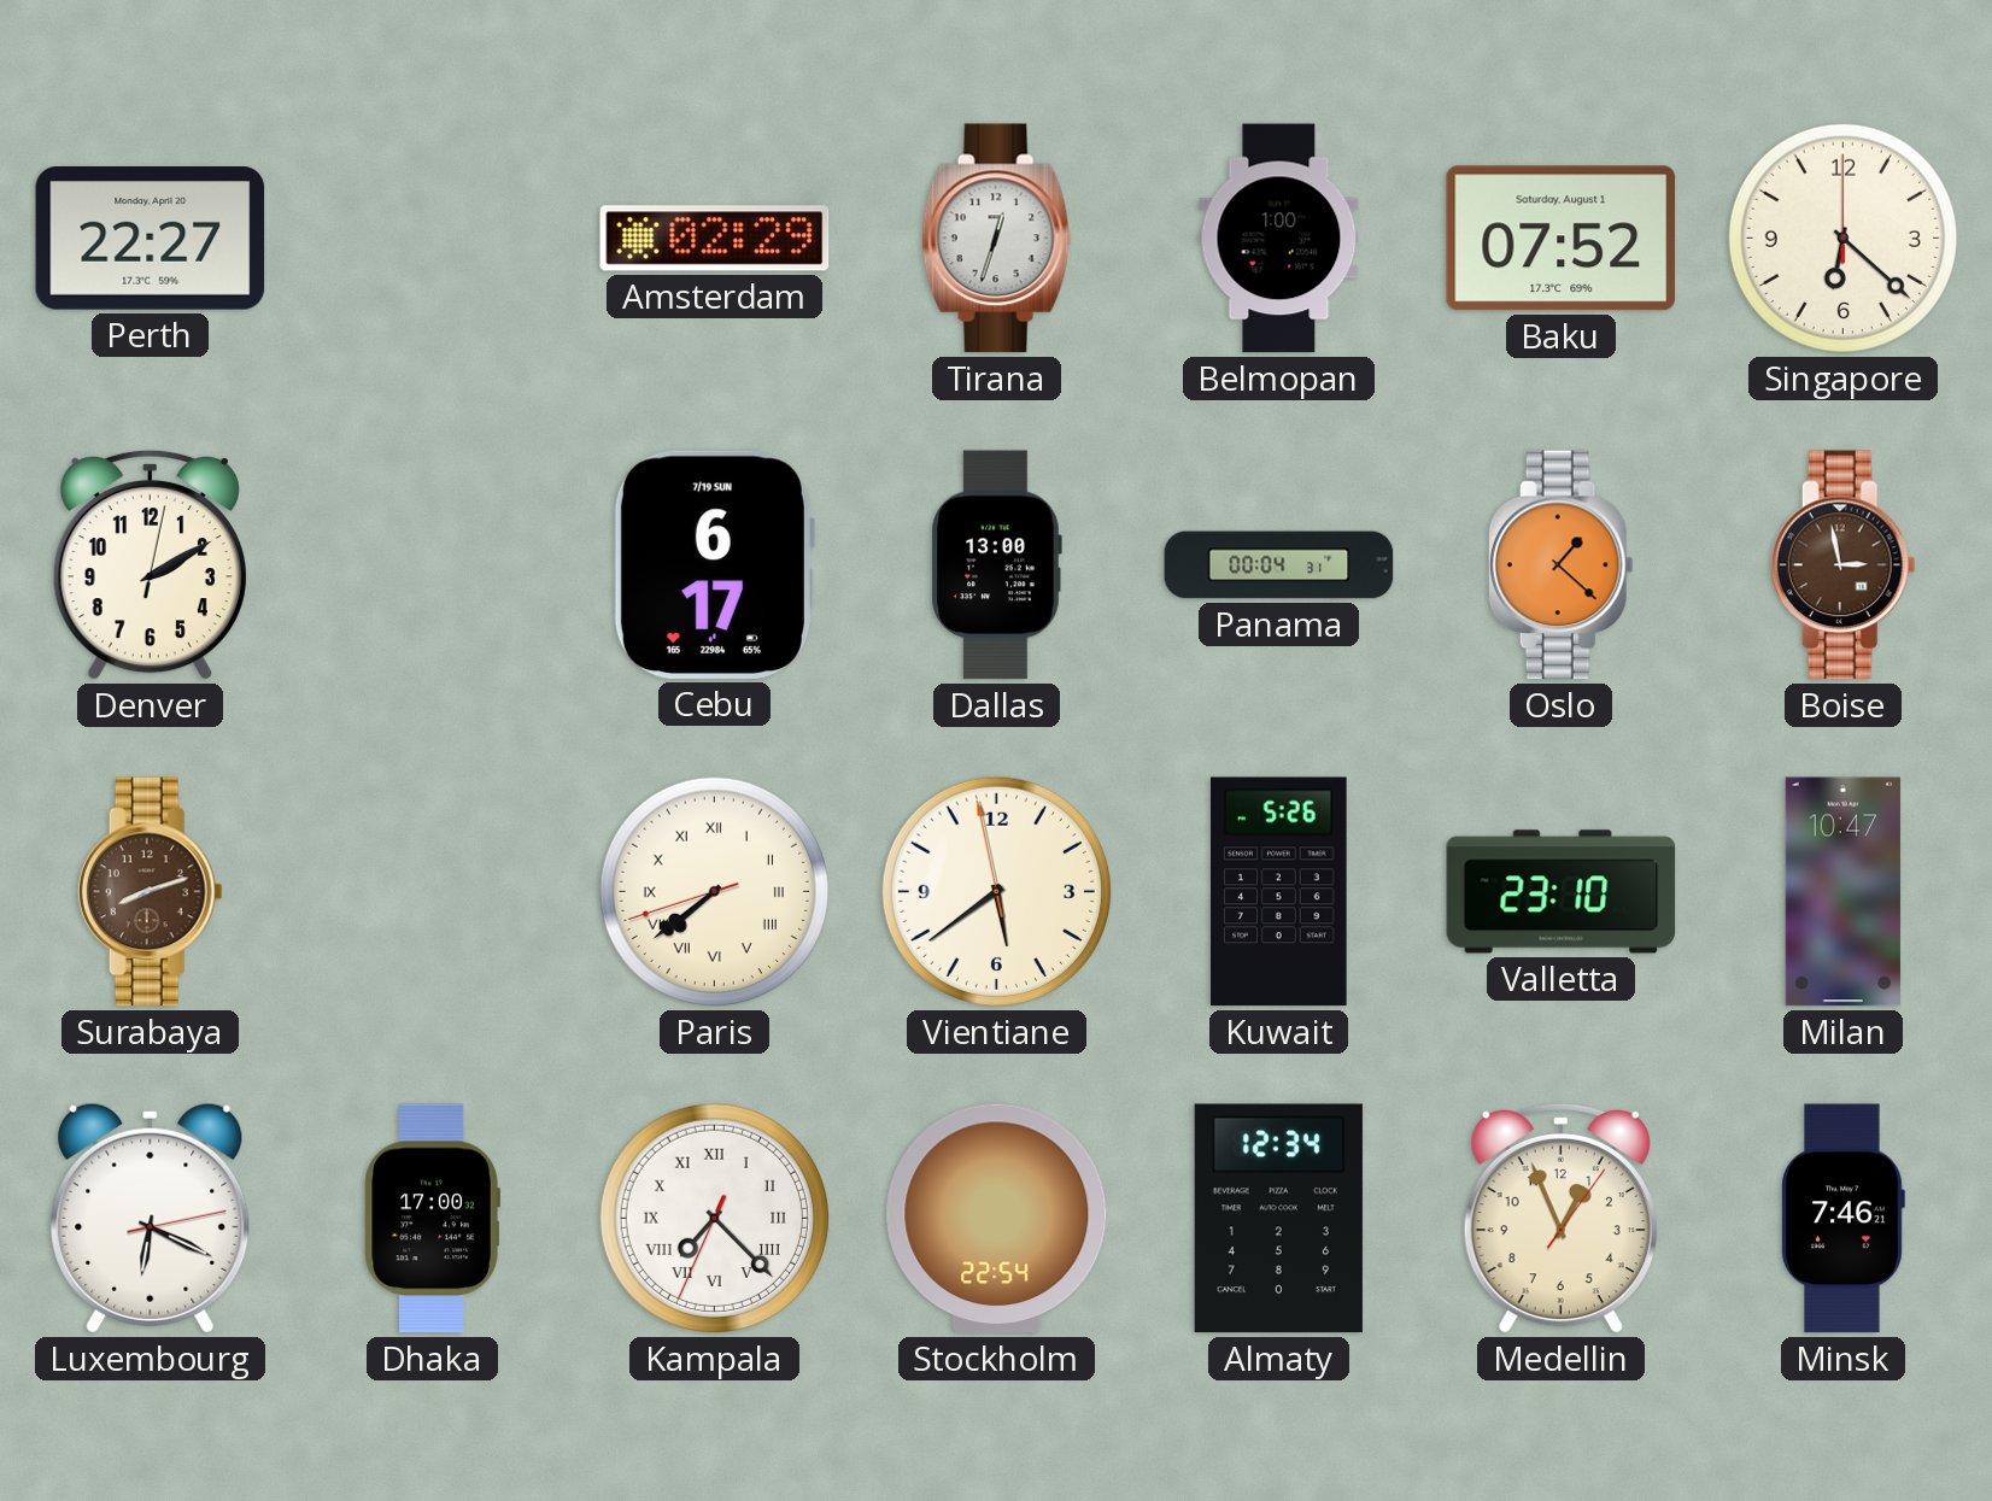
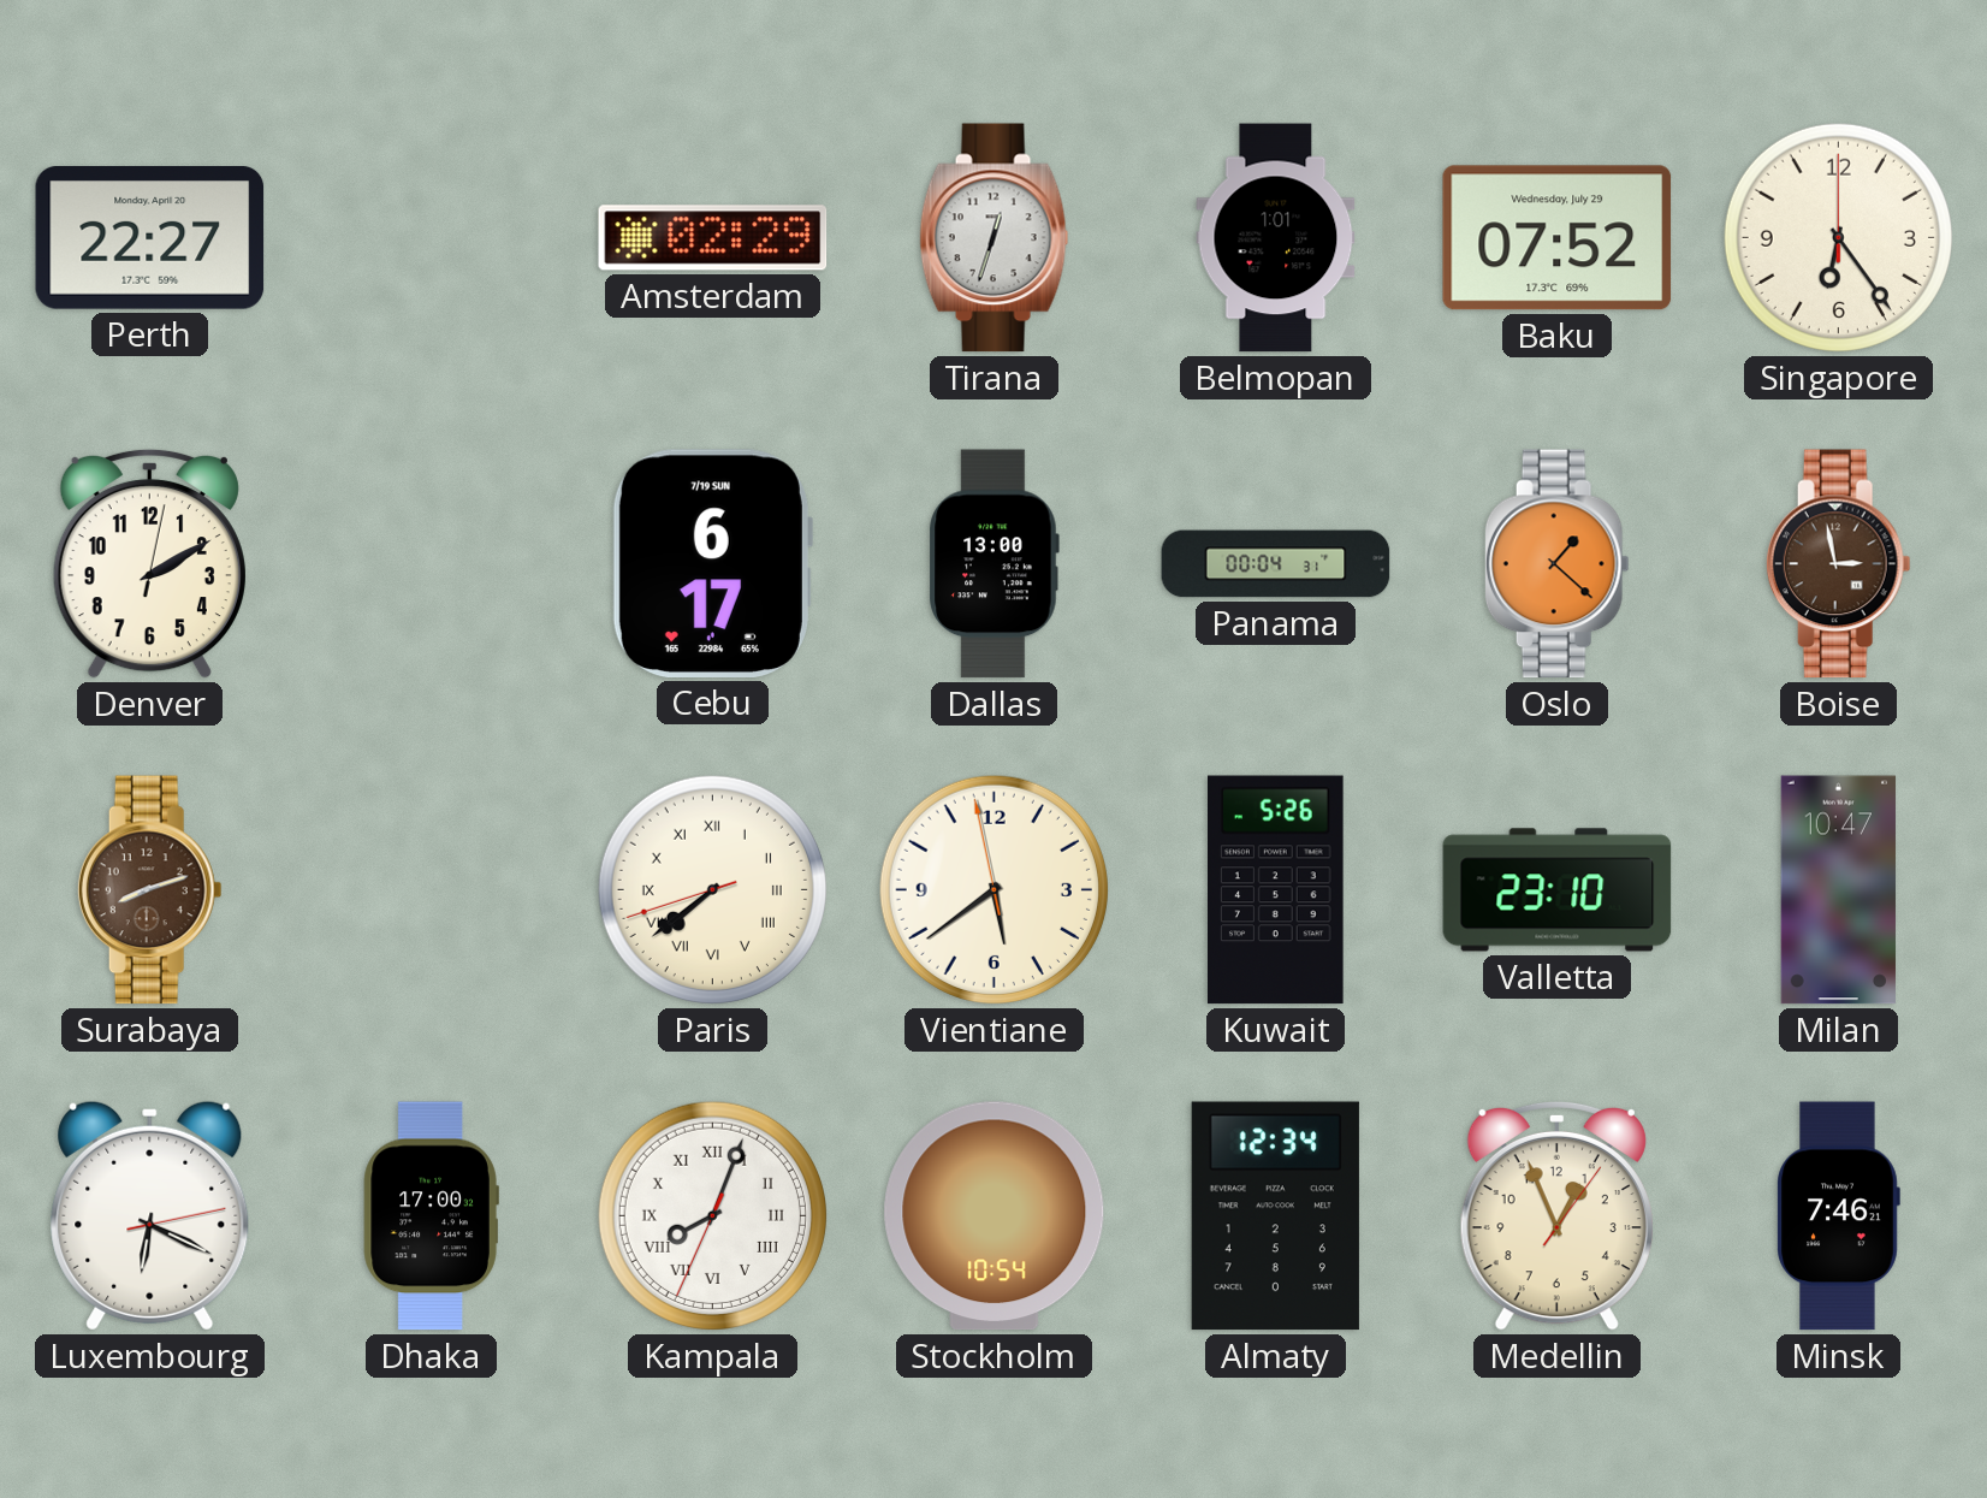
Belmopan: 1:00 -> 1:01
Baku date: Saturday, August 1 -> Wednesday, July 29
Singapore: 6:22 -> 6:24
Kampala: 7:22 -> 8:03
Stockholm: 22:54 -> 10:54
